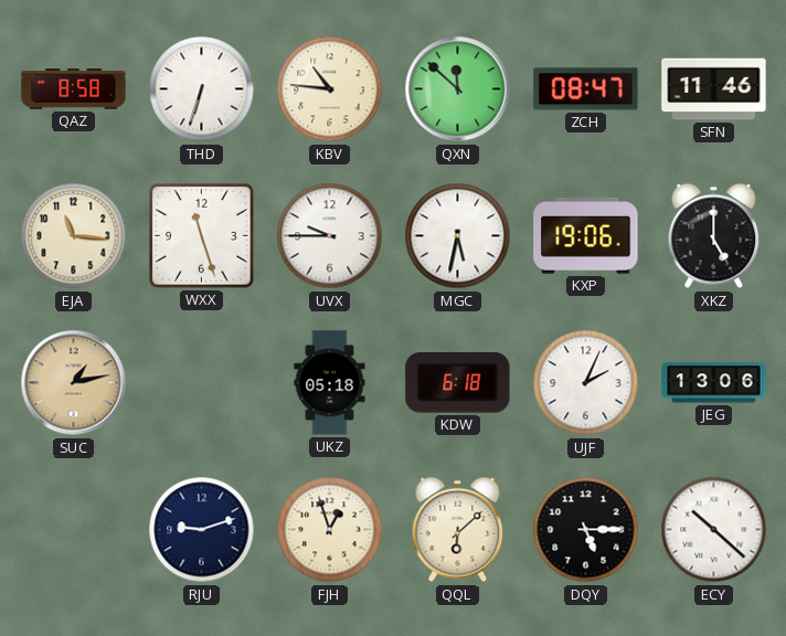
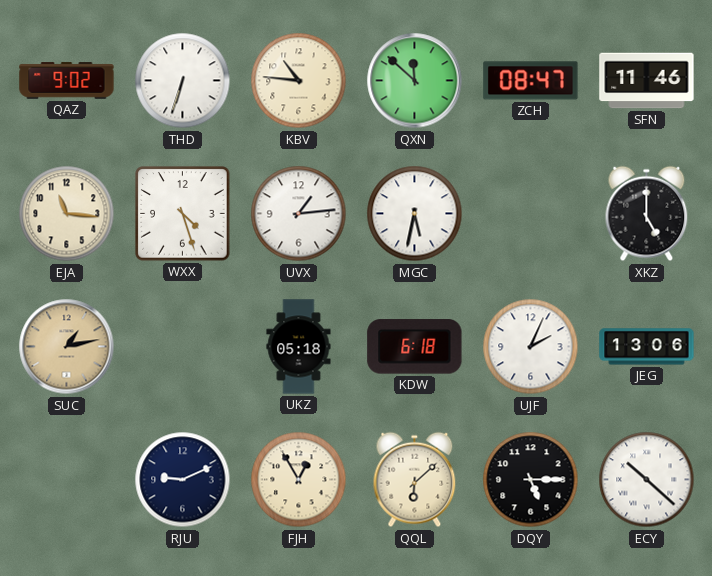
QAZ: 8:58 -> 9:02
WXX: 11:27 -> 4:27
UVX: 9:45 -> 1:14
KXP: 19:06 -> none
RJU: 9:12 -> 9:11
FJH: 12:57 -> 12:55
